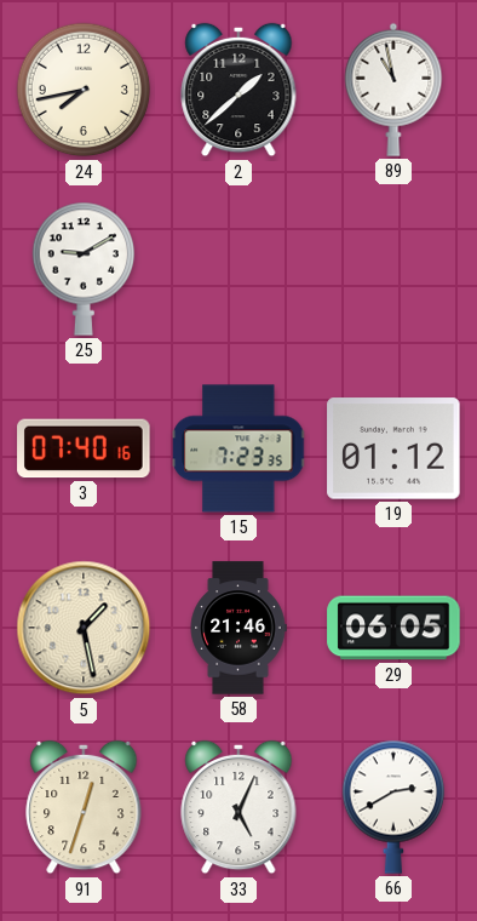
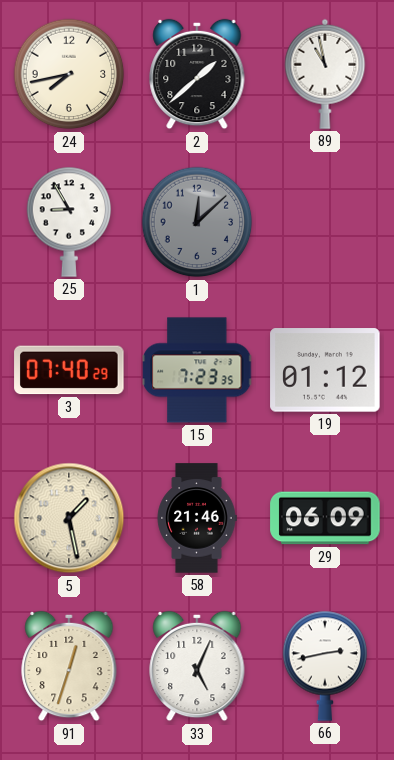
25: 9:10 -> 8:55
1: none -> 12:08
3: 07:40:16 -> 07:40:29
29: 06:05 -> 06:09
66: 2:40 -> 2:43
